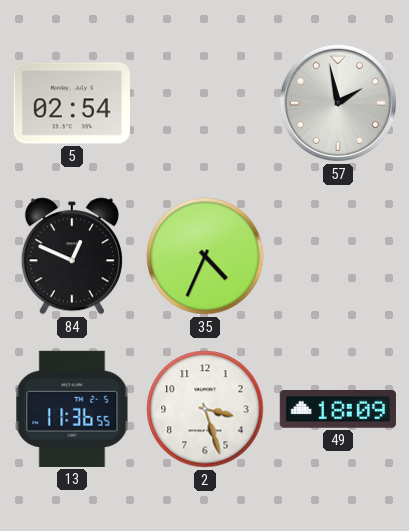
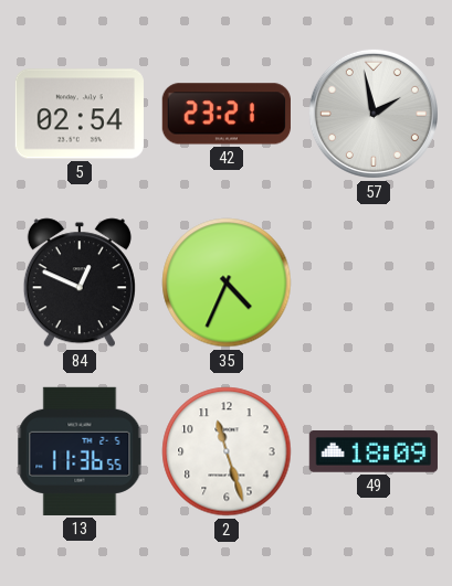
42: none -> 23:21
2: 3:27 -> 11:27
